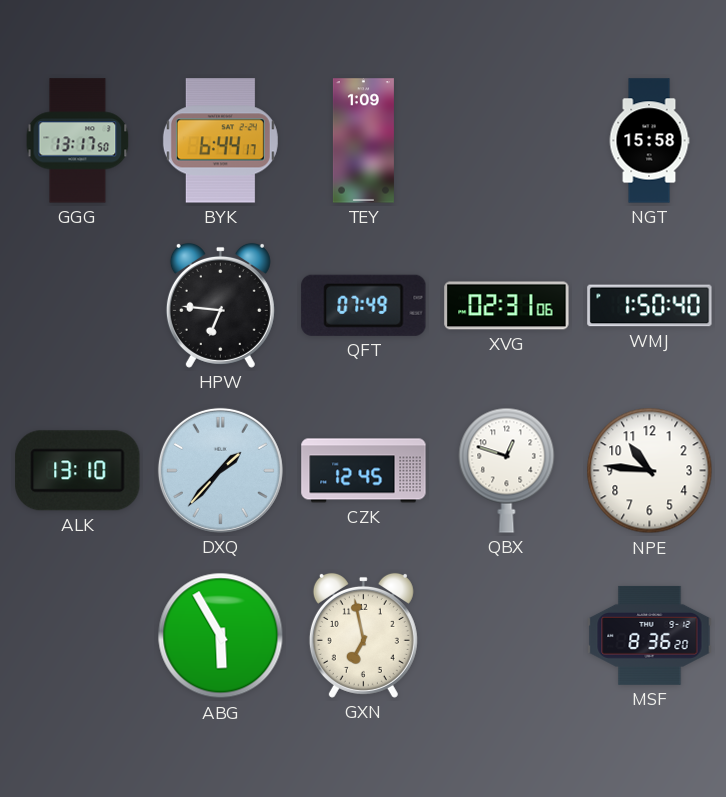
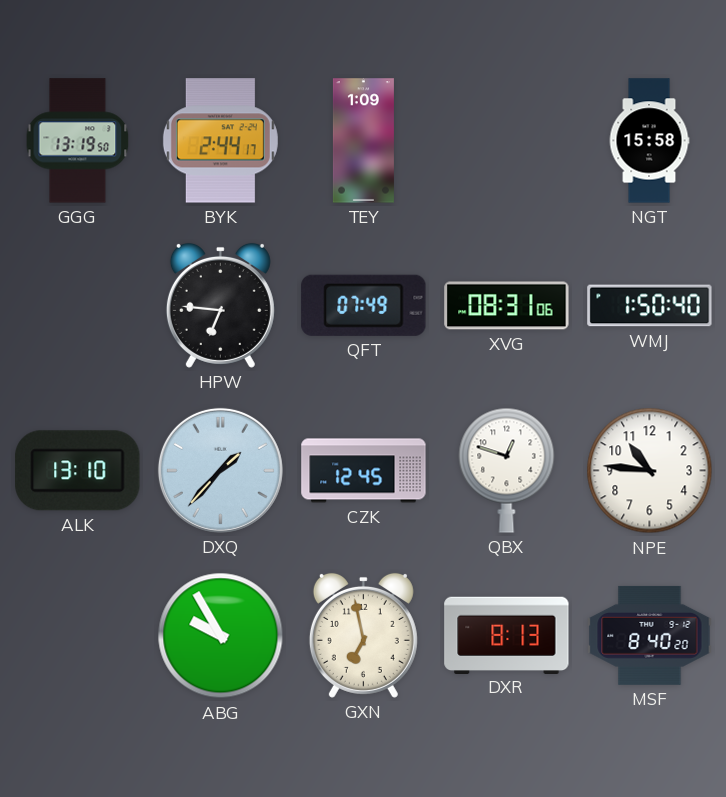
GGG: 13:17 -> 13:19
BYK: 6:44 -> 2:44
XVG: 02:31 -> 08:31
ABG: 5:55 -> 9:55
DXR: none -> 8:13
MSF: 8:36 -> 8:40
